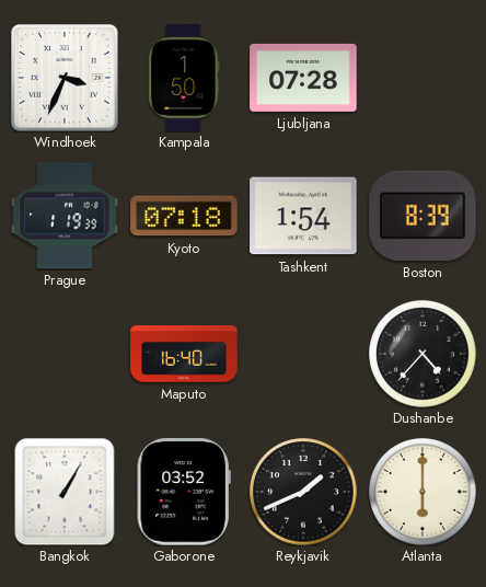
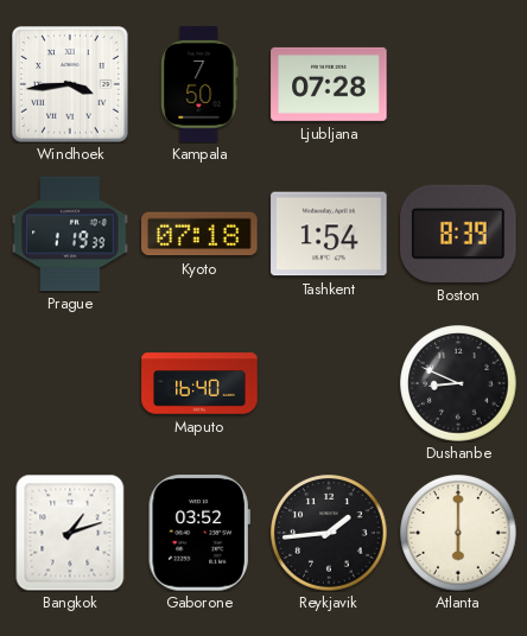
Windhoek: 3:34 -> 3:44
Kampala: 1:50 -> 7:50
Dushanbe: 4:37 -> 8:49
Bangkok: 1:05 -> 1:12
Reykjavik: 1:41 -> 1:44
